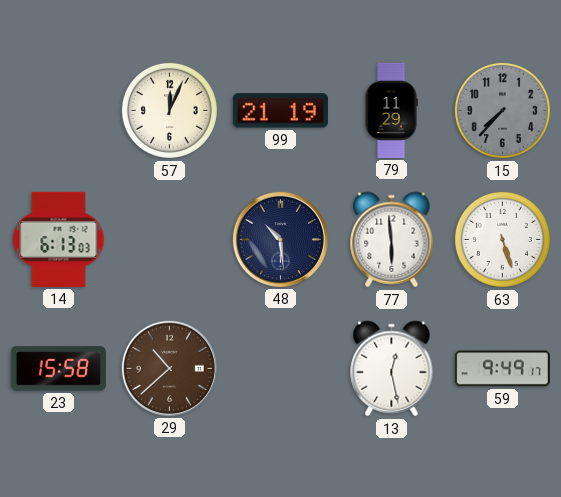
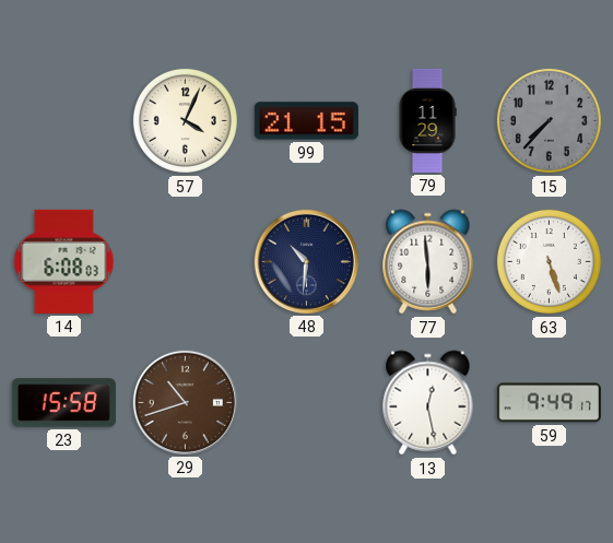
57: 12:04 -> 4:04
99: 21:19 -> 21:15
14: 6:13 -> 6:08
48: 10:29 -> 10:31
29: 10:38 -> 10:42
